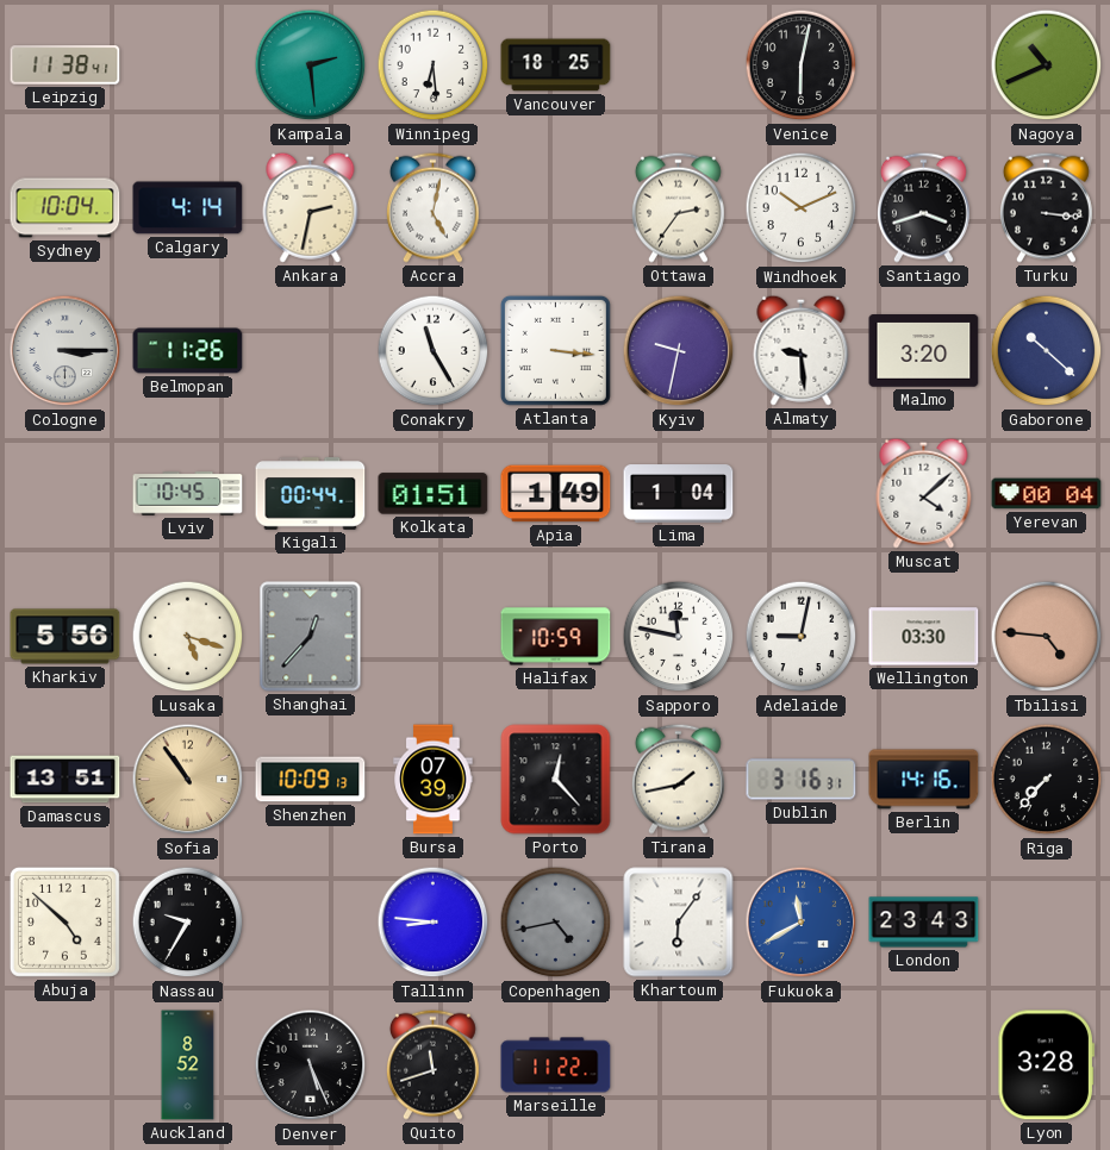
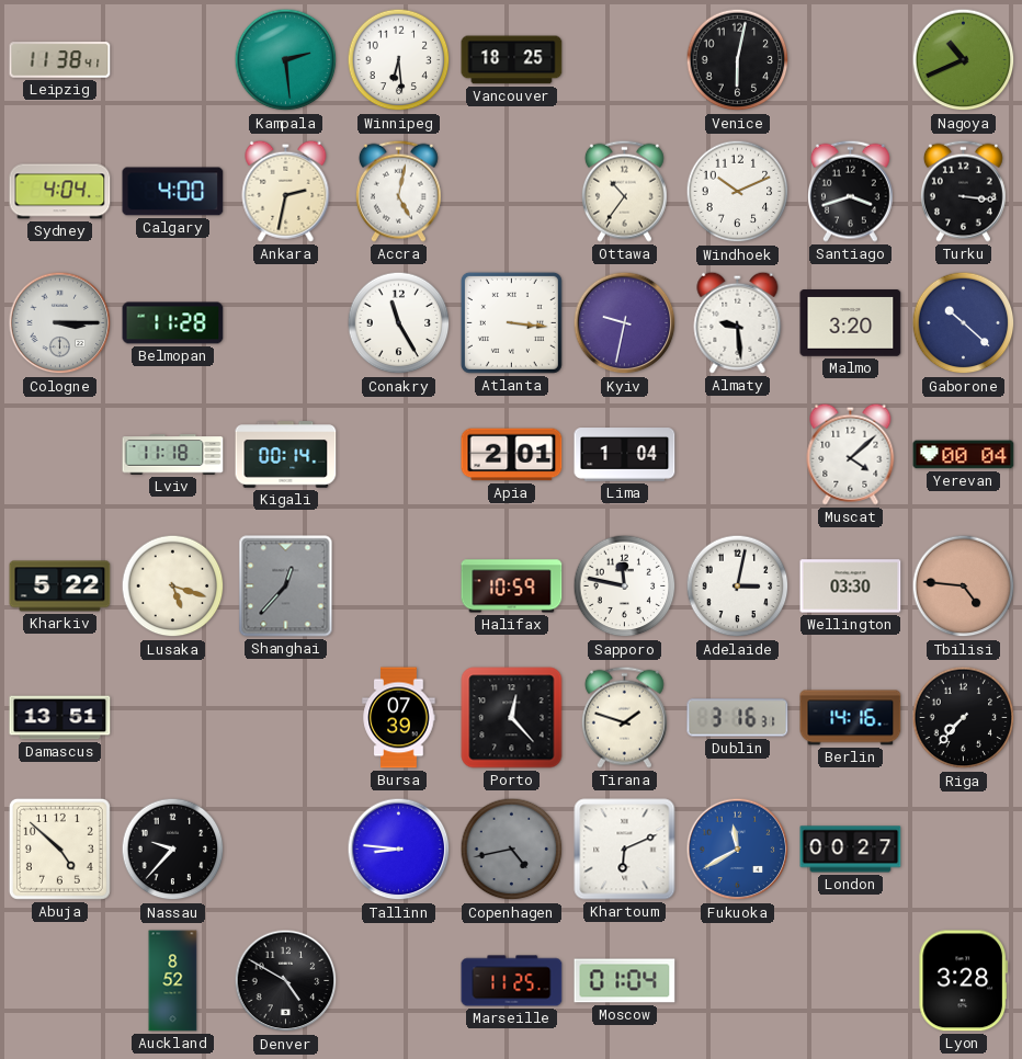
Sydney: 10:04 -> 4:04
Calgary: 4:14 -> 4:00
Ottawa: 2:36 -> 10:36
Belmopan: 11:26 -> 11:28
Lviv: 10:45 -> 11:18
Kigali: 00:44 -> 00:14
Kolkata: 01:51 -> none
Apia: 1:49 -> 2:01
Kharkiv: 5:56 -> 5:22
Adelaide: 9:02 -> 3:02
Sofia: 10:54 -> none
Shenzhen: 10:09 -> none
Tirana: 1:43 -> 1:48
Nassau: 9:35 -> 9:37
Khartoum: 6:06 -> 6:11
London: 23:43 -> 00:27
Denver: 5:26 -> 4:50
Quito: 11:42 -> none
Marseille: 11:22 -> 11:25
Moscow: none -> 01:04
